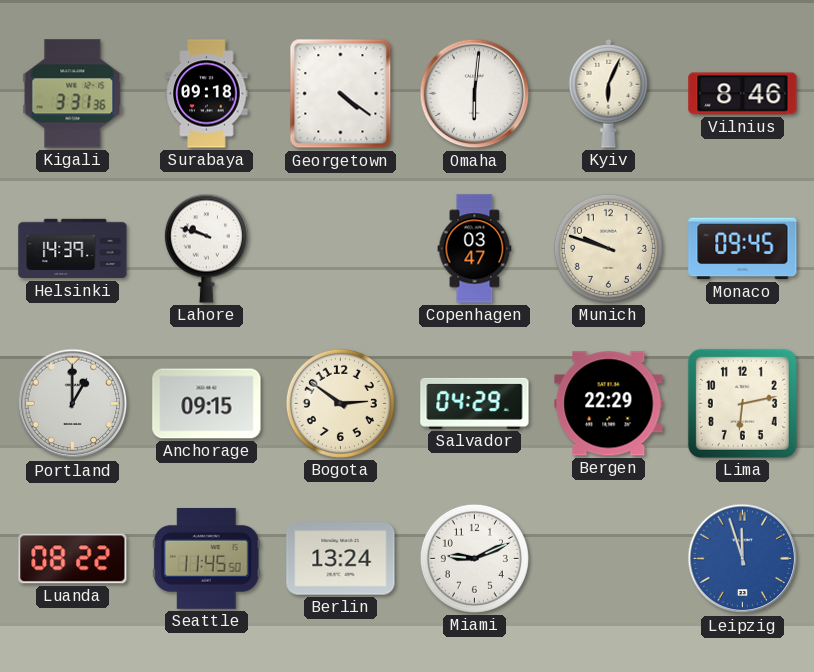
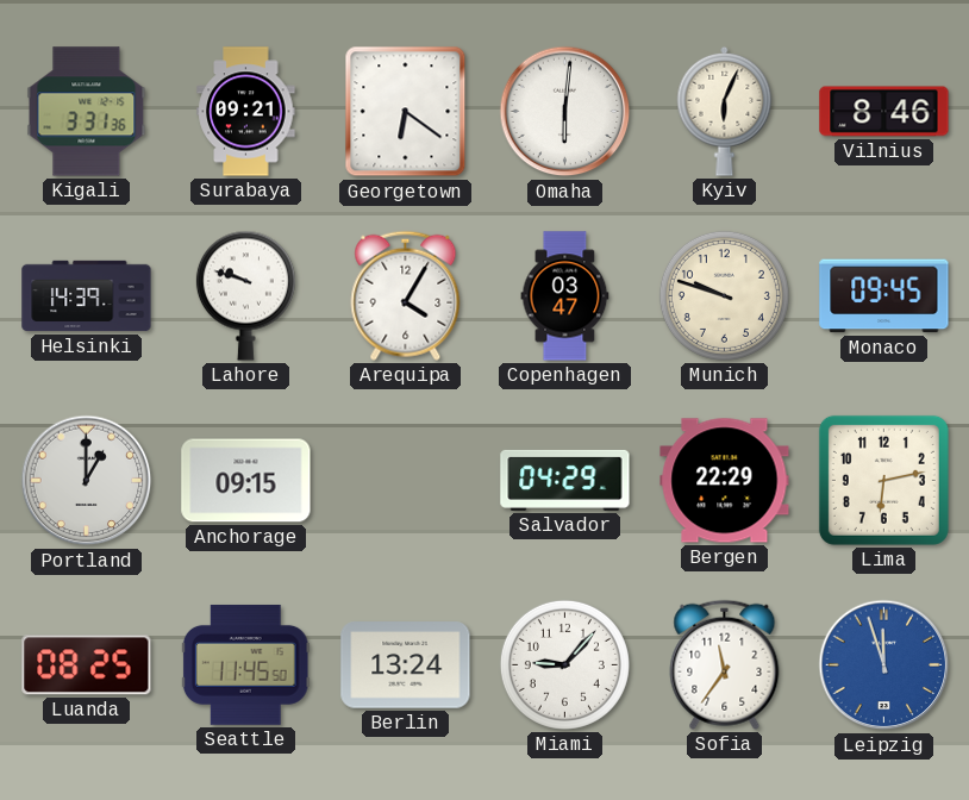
Surabaya: 09:18 -> 09:21
Georgetown: 4:21 -> 6:21
Arequipa: none -> 4:05
Bogota: 2:51 -> none
Luanda: 08:22 -> 08:25
Miami: 9:11 -> 9:07
Sofia: none -> 11:36
